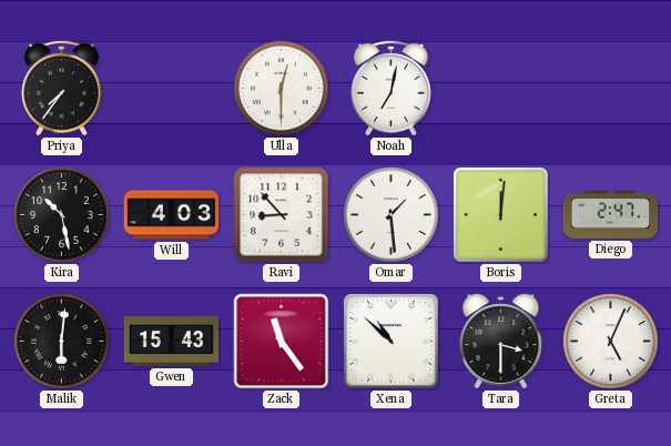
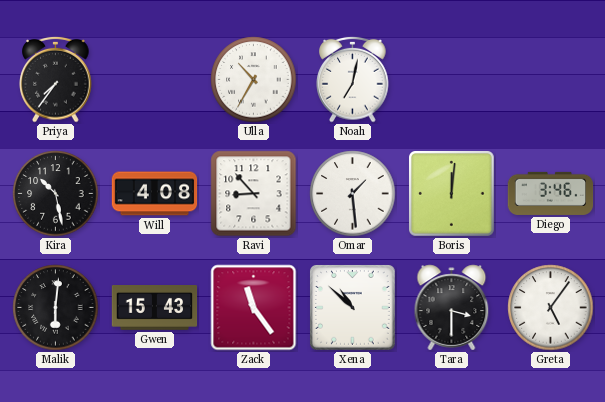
Ulla: 12:30 -> 10:35
Will: 4:03 -> 4:08
Diego: 2:47 -> 3:46
Greta: 5:04 -> 5:06
